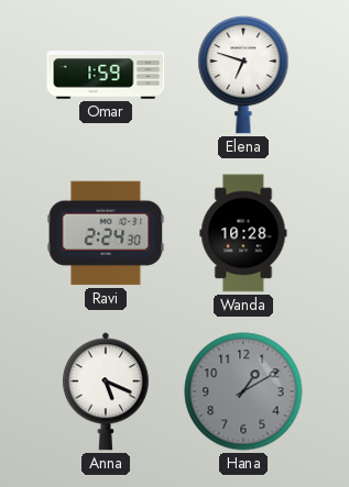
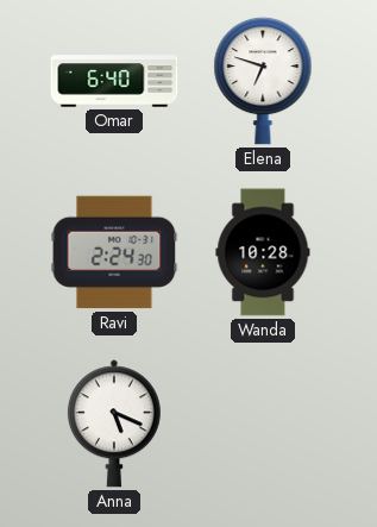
Omar: 1:59 -> 6:40
Hana: 1:10 -> none
